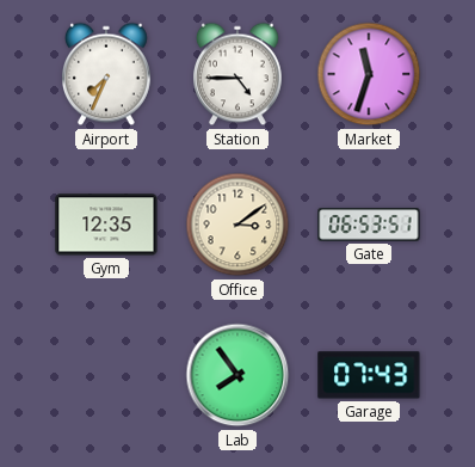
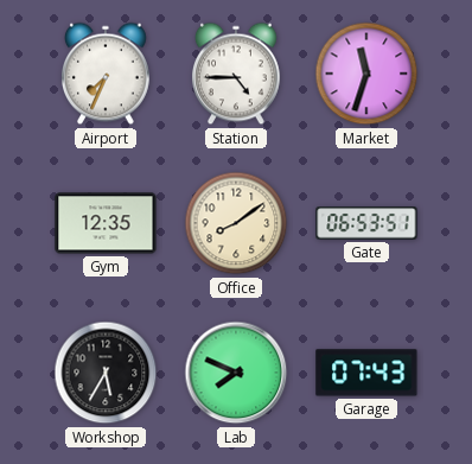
Office: 3:09 -> 8:09
Workshop: none -> 5:35
Lab: 7:54 -> 7:49
